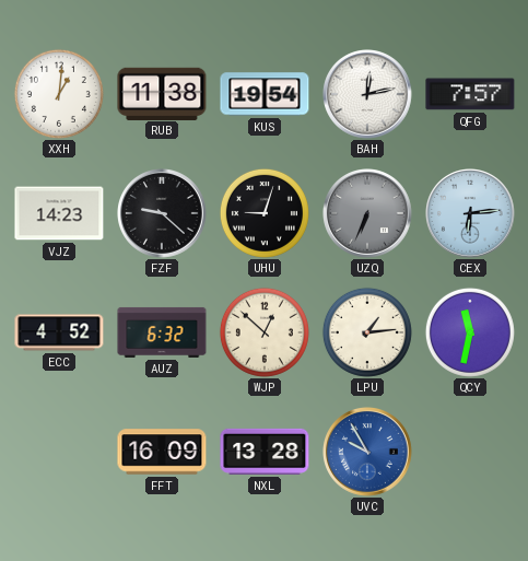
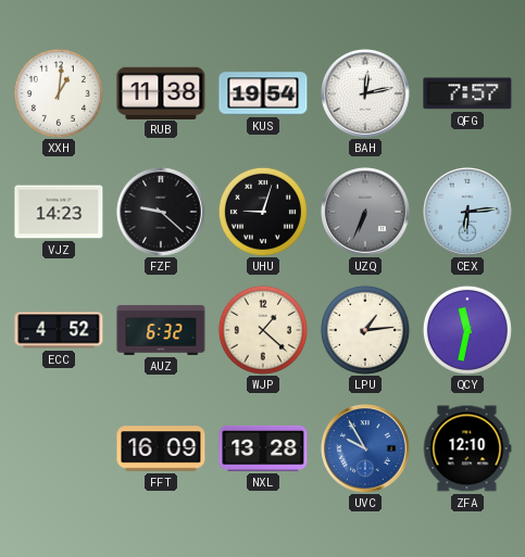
WJP: 12:52 -> 1:22
ZFA: none -> 12:10
